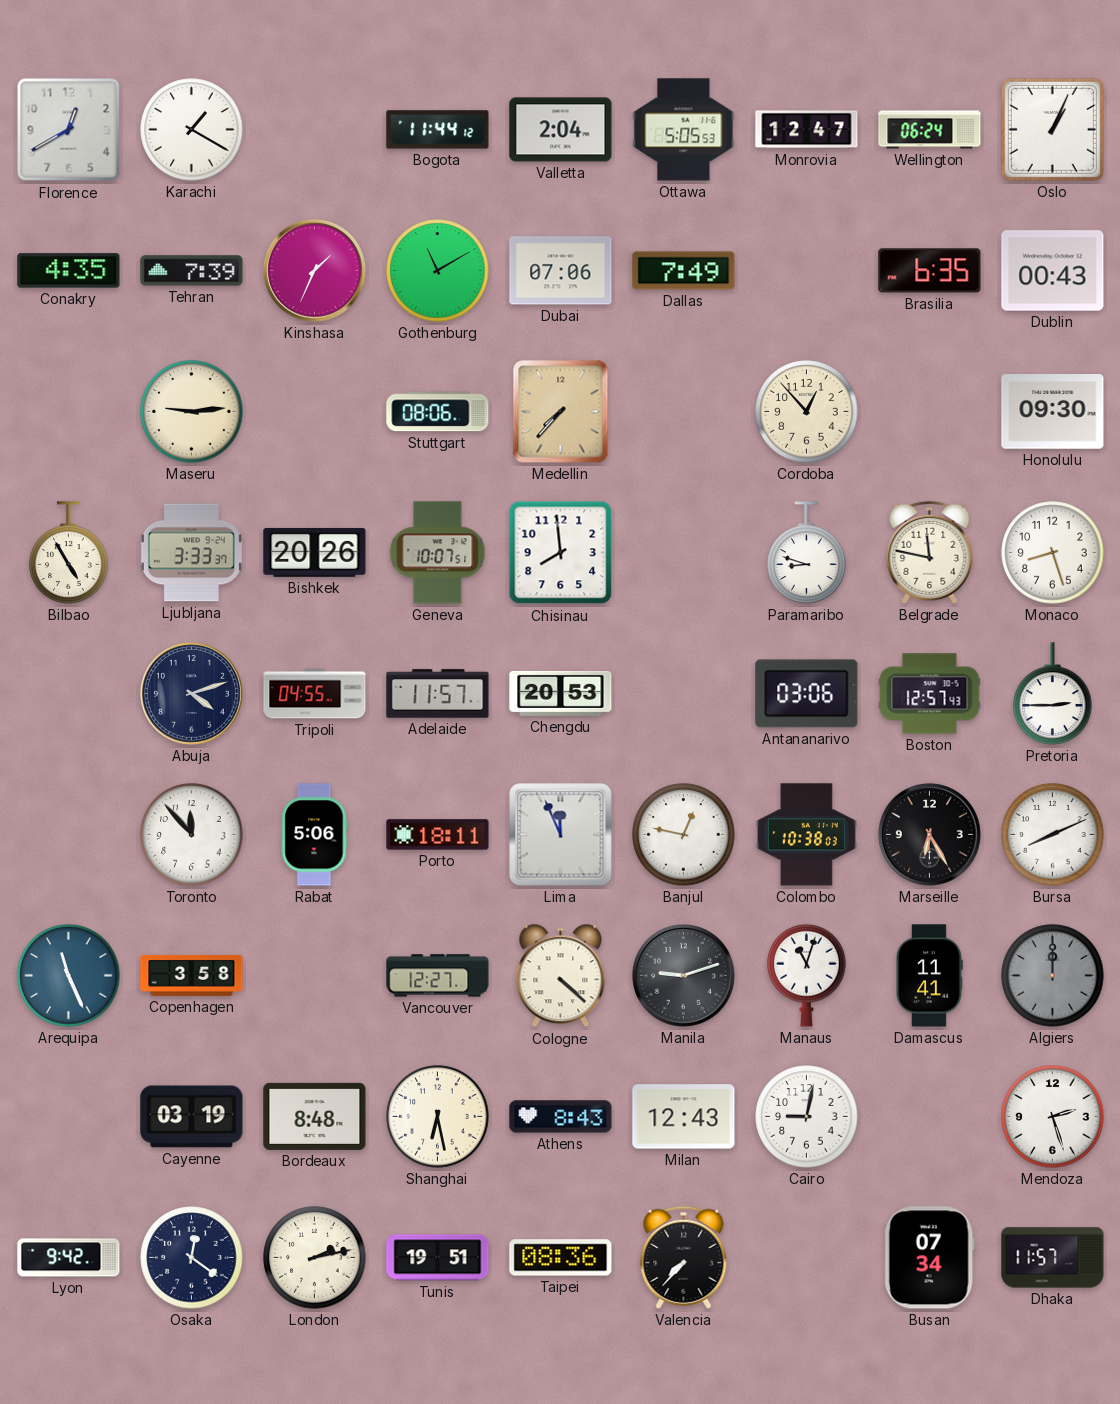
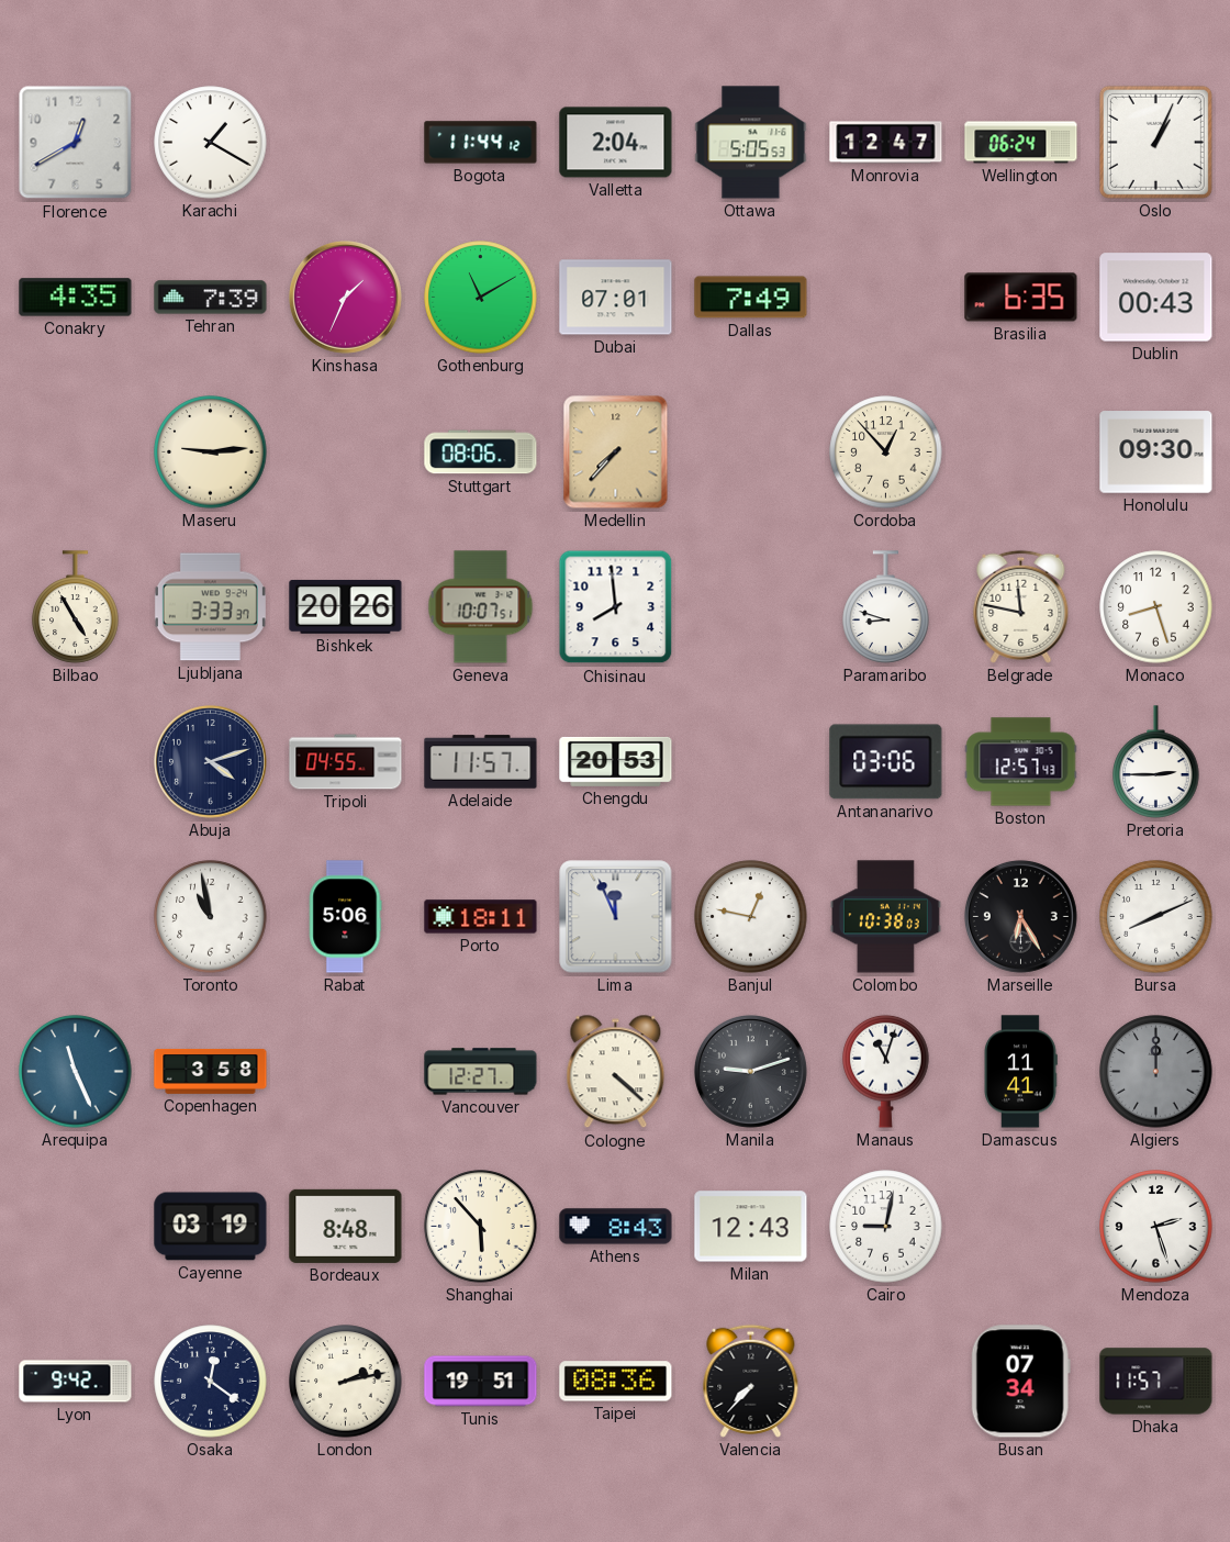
Dubai: 07:06 -> 07:01
Toronto: 11:53 -> 10:58
Shanghai: 6:28 -> 5:53
